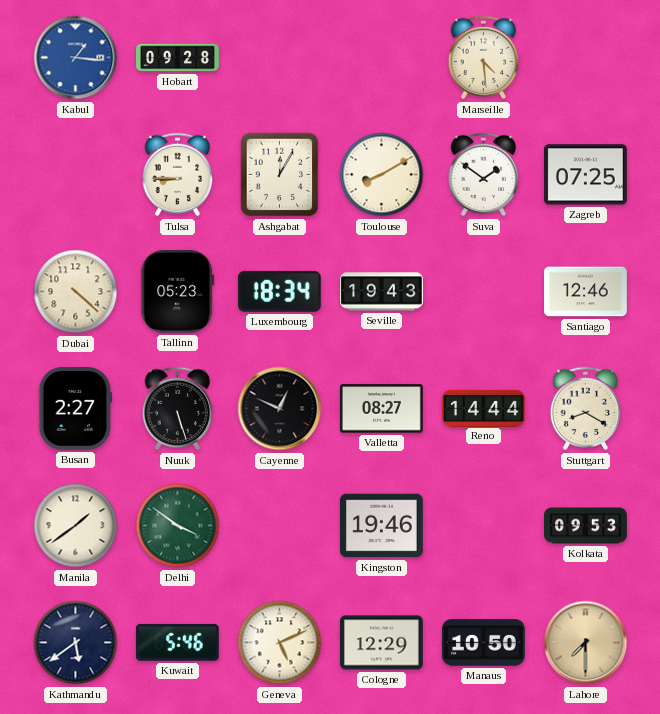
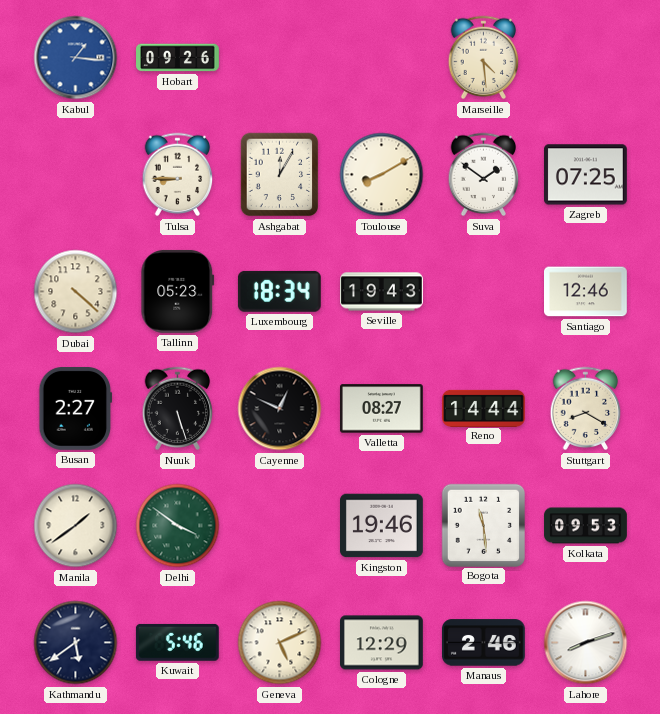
Hobart: 09:28 -> 09:26
Bogota: none -> 11:29
Manaus: 10:50 -> 2:46
Lahore: 7:30 -> 8:12
Lahore dial: champagne -> white
